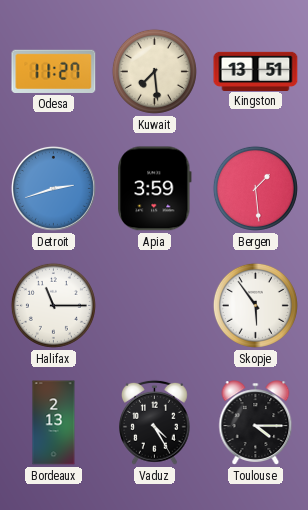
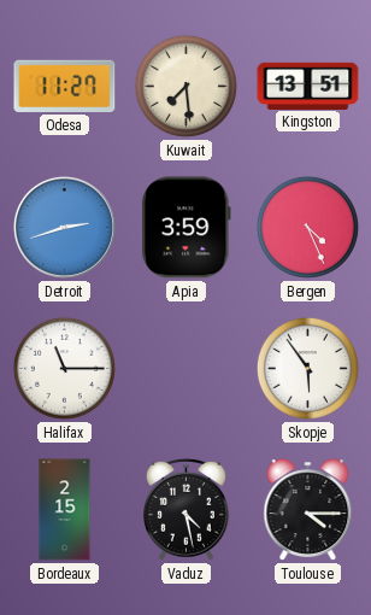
Bergen: 1:29 -> 4:26
Bordeaux: 2:13 -> 2:15
Vaduz: 4:25 -> 4:28
